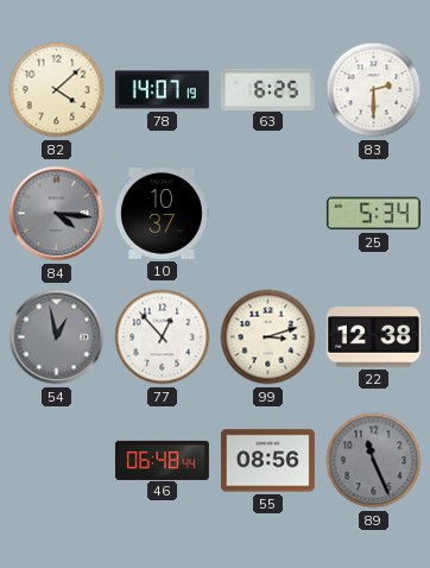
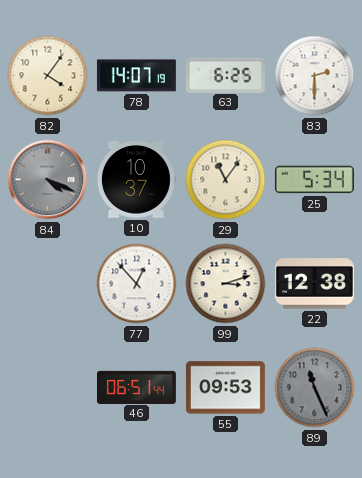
82: 4:08 -> 4:06
84: 4:16 -> 4:19
29: none -> 11:06
54: 12:58 -> none
46: 06:48 -> 06:51
55: 08:56 -> 09:53
